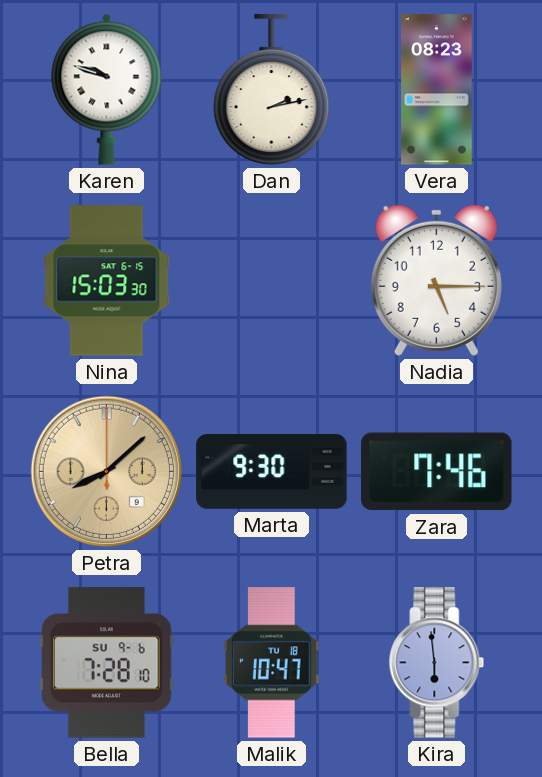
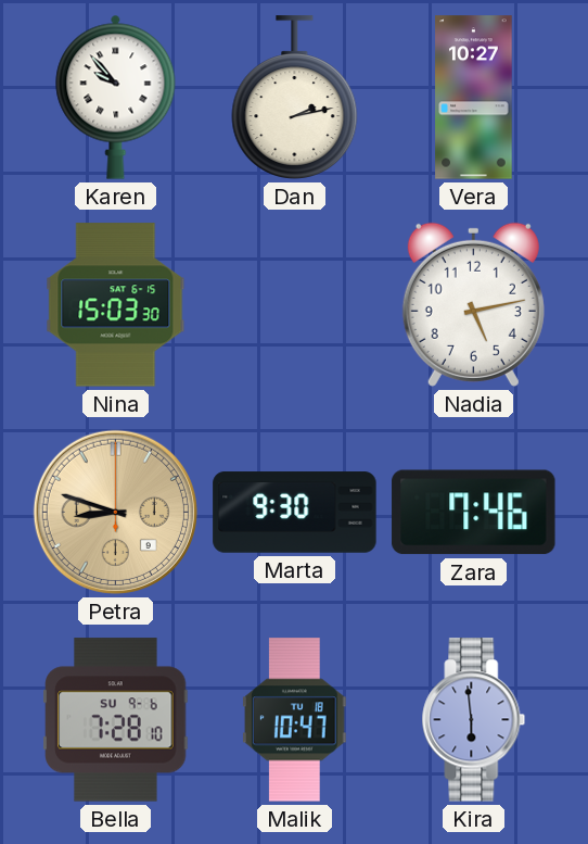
Karen: 9:48 -> 9:53
Vera: 08:23 -> 10:27
Nadia: 5:15 -> 5:13
Petra: 8:08 -> 8:48
